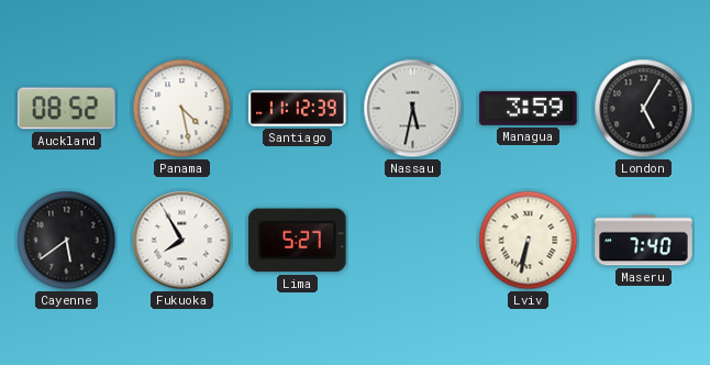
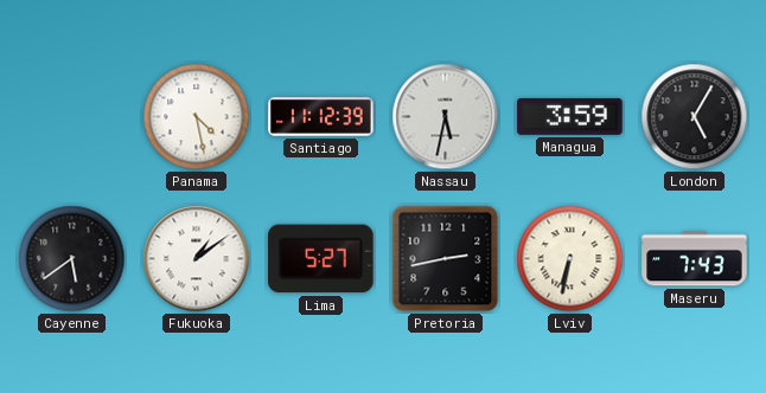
Auckland: 08:52 -> none
Fukuoka: 7:55 -> 1:09
Pretoria: none -> 2:43
Maseru: 7:40 -> 7:43
